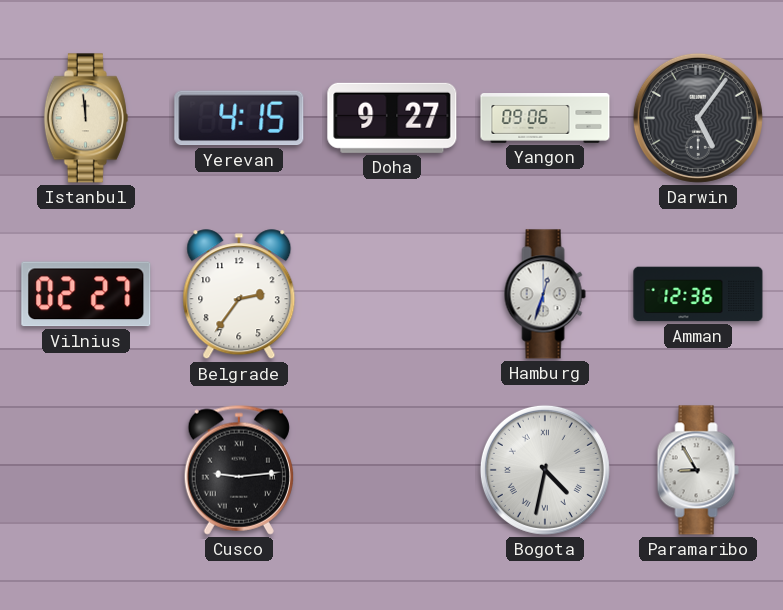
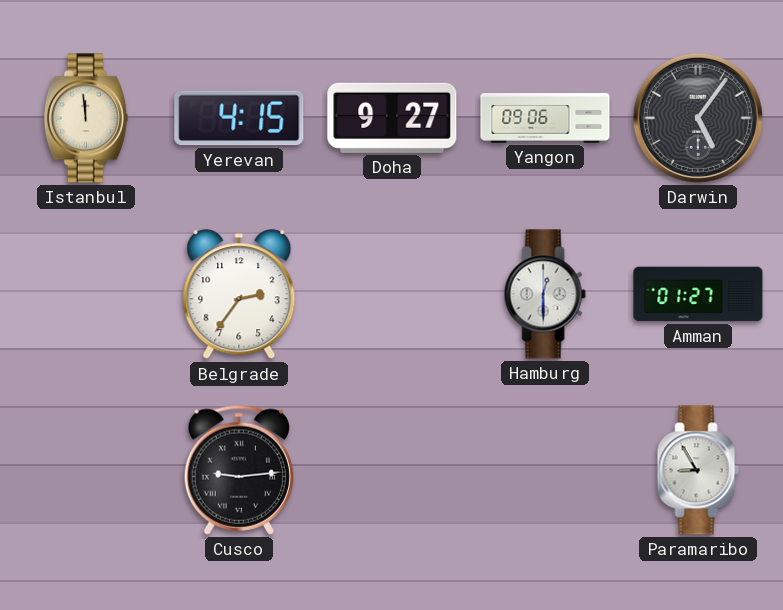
Vilnius: 02:27 -> none
Hamburg: 12:33 -> 12:30
Amman: 12:36 -> 01:27
Bogota: 4:32 -> none
